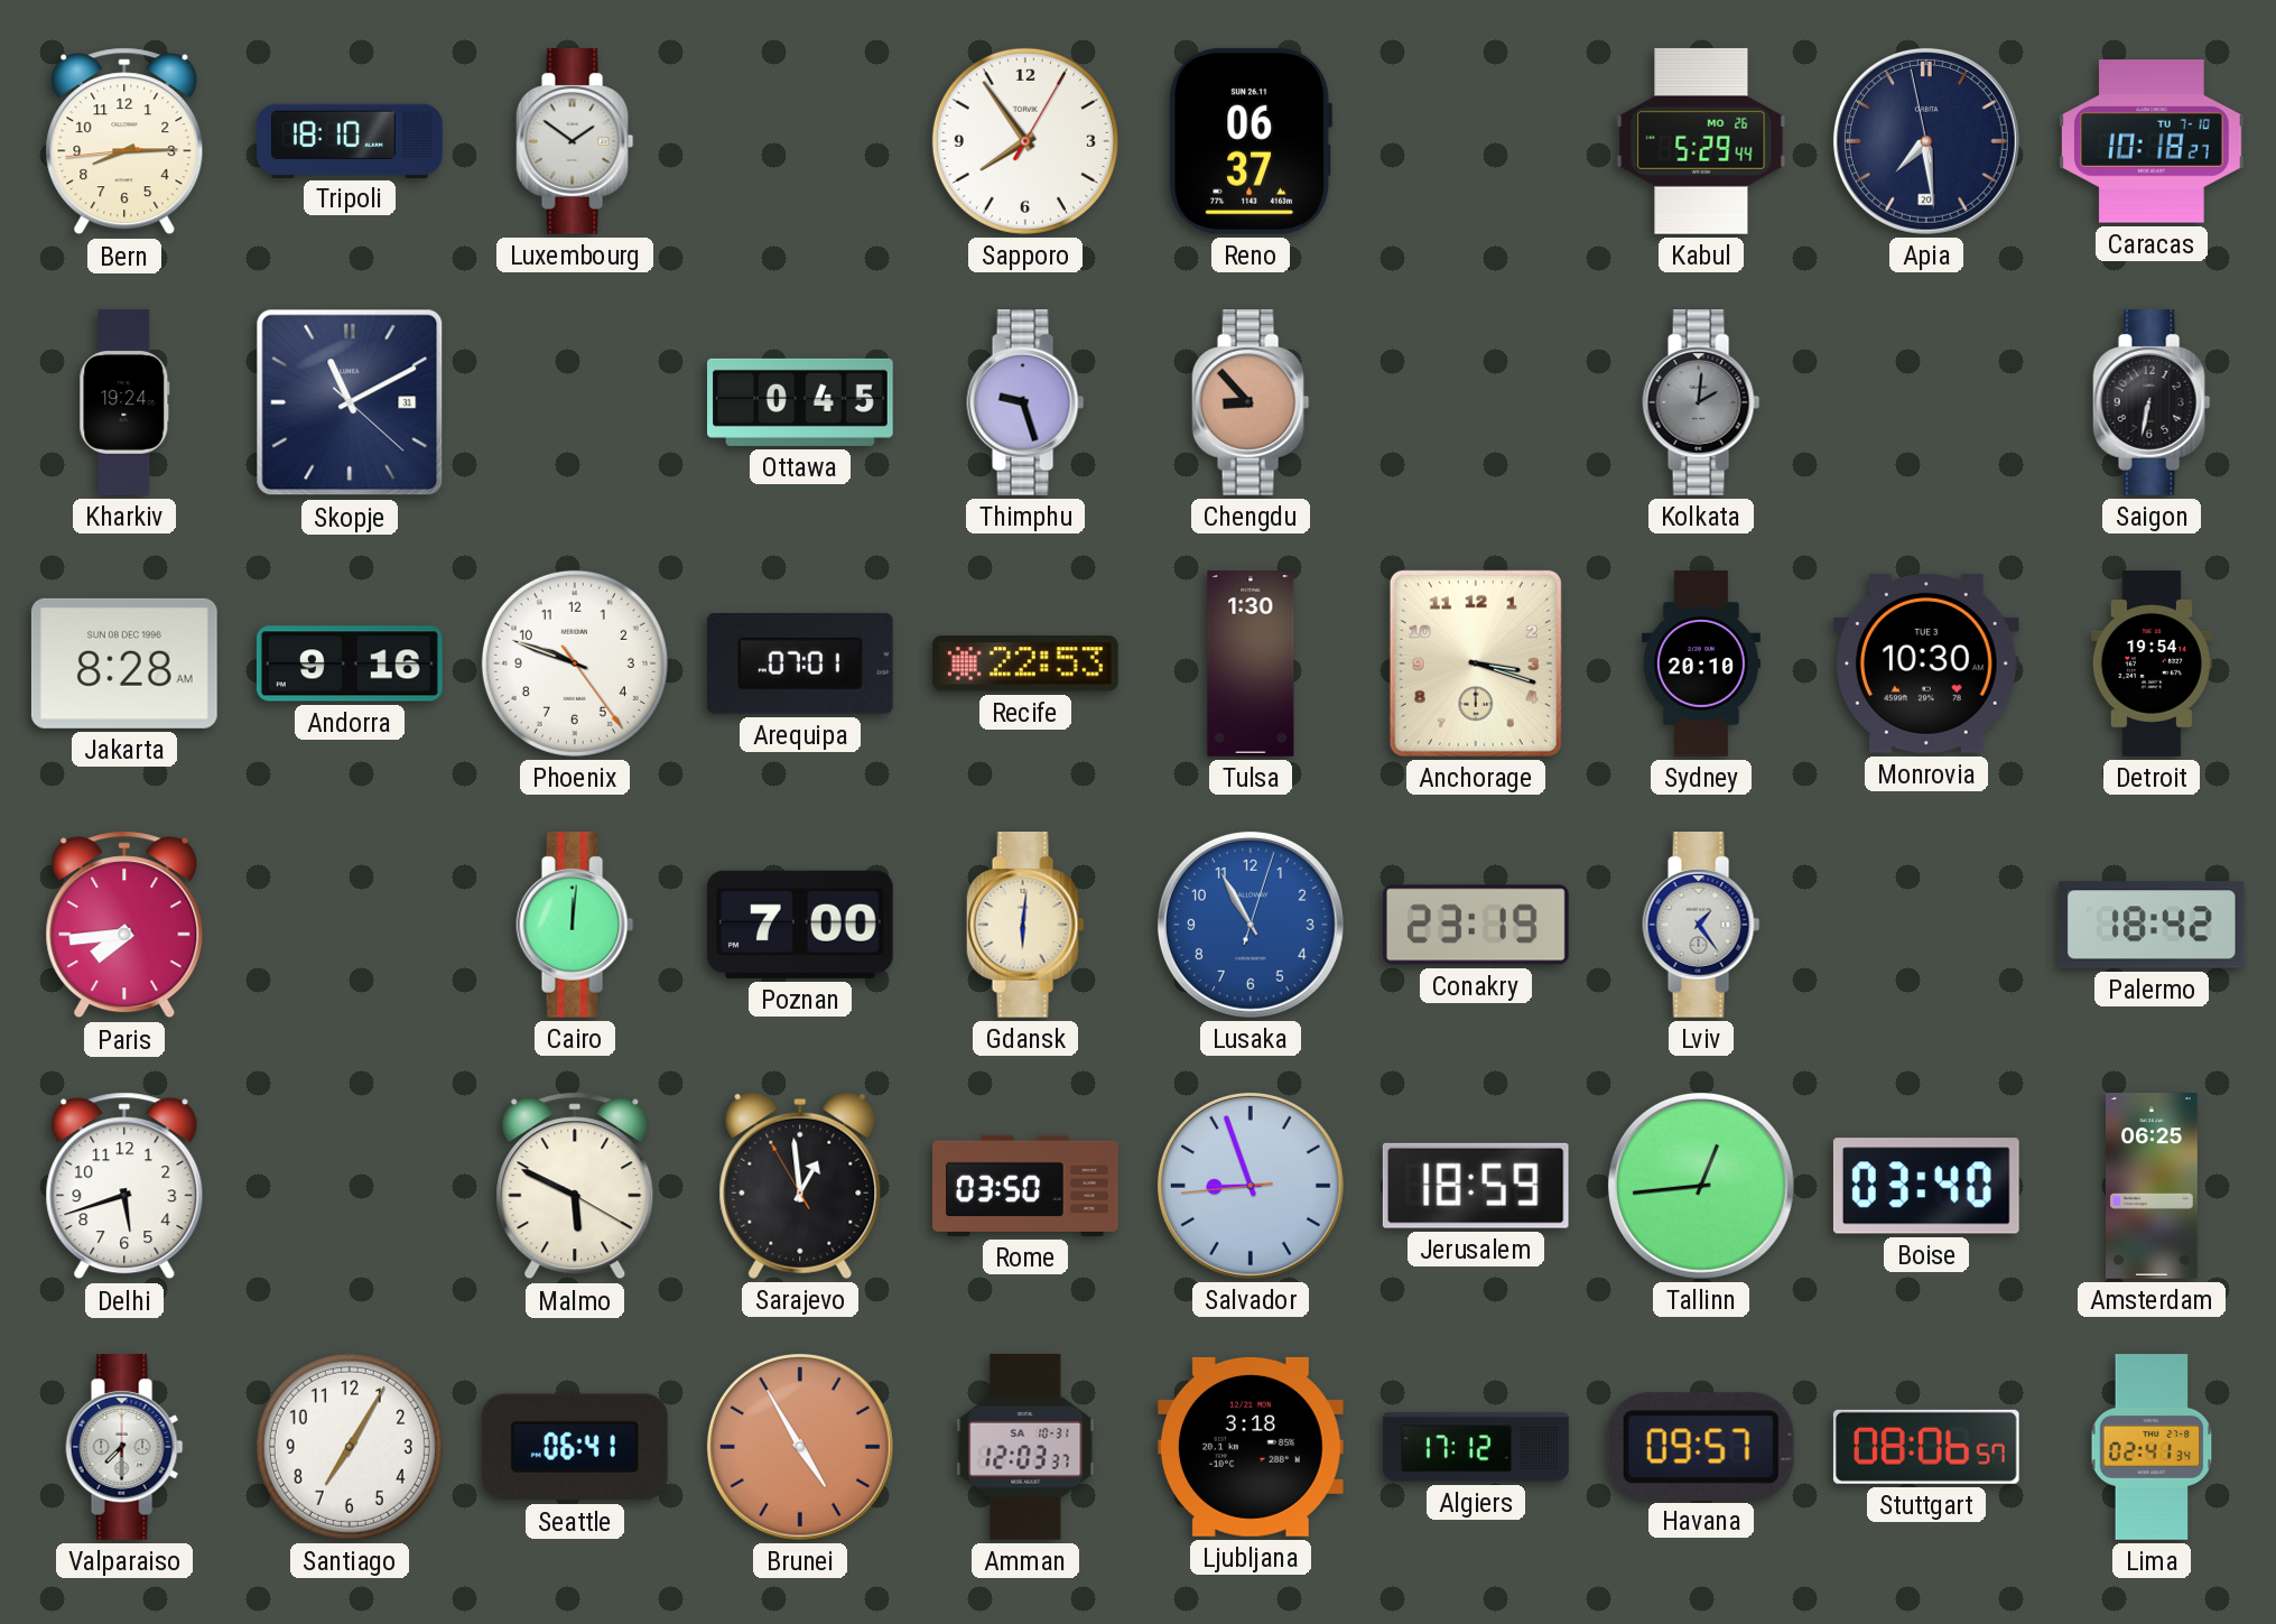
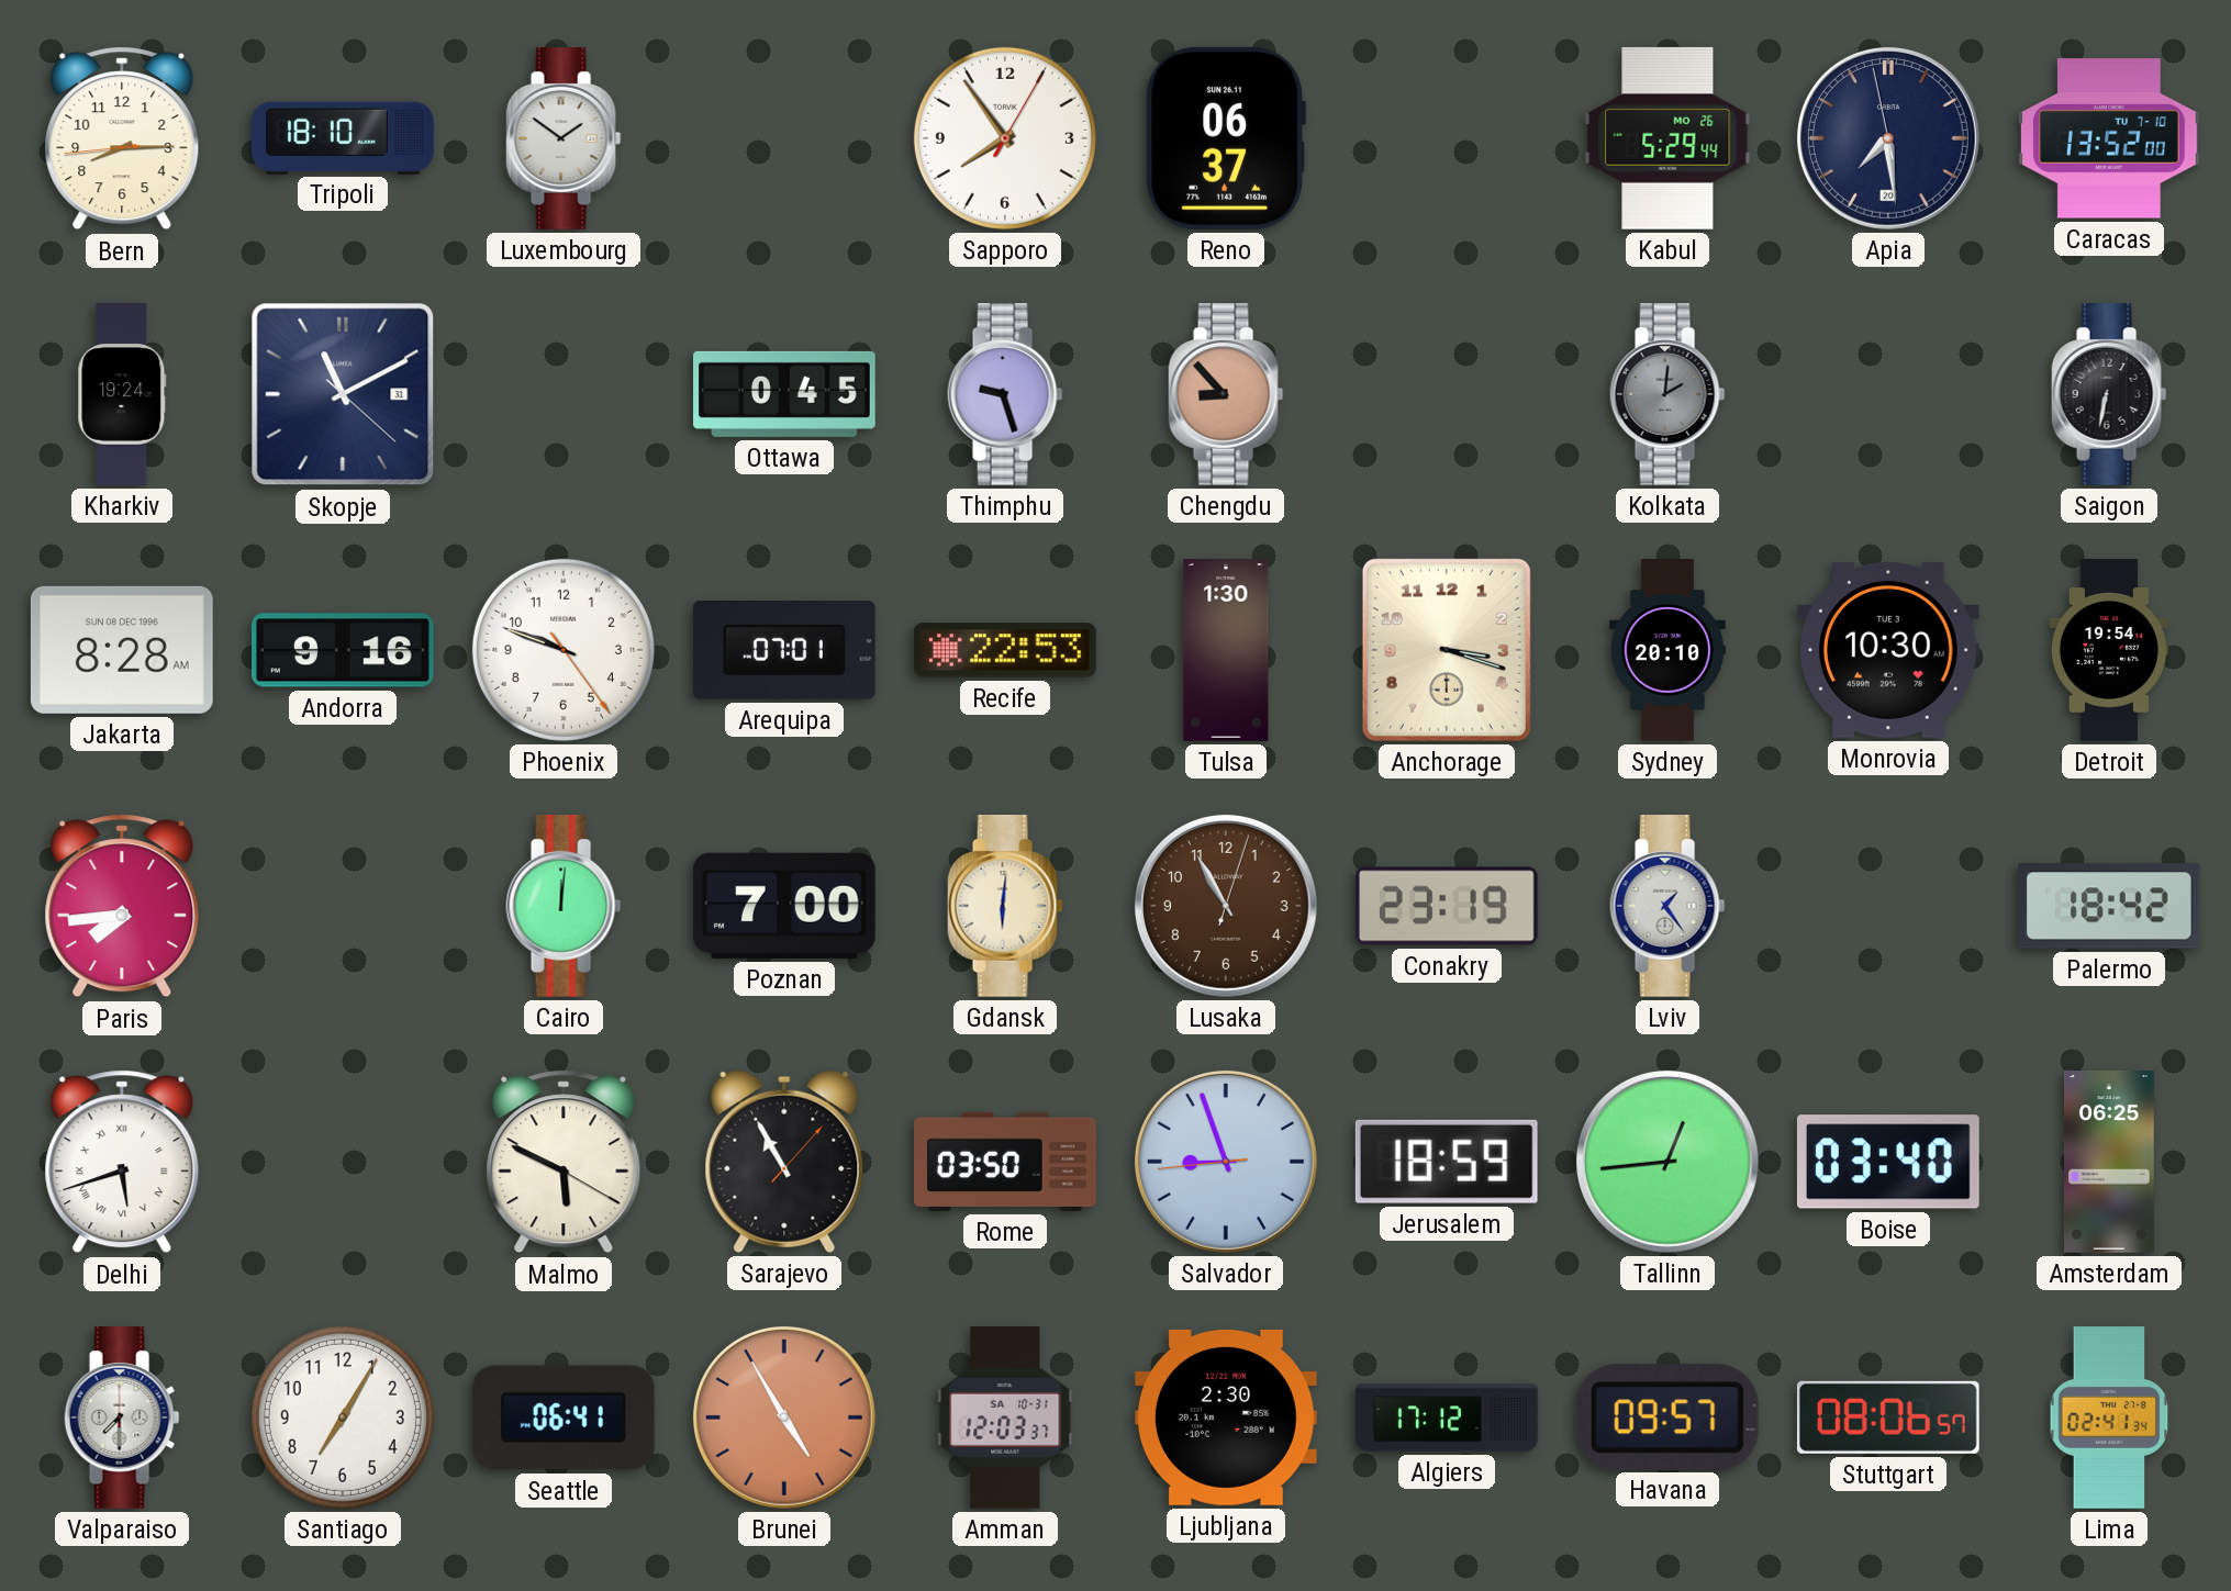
Caracas: 10:18 -> 13:52
Lusaka dial: blue -> brown
Delhi numerals: Arabic -> Roman
Sarajevo: 12:58 -> 10:55
Ljubljana: 3:18 -> 2:30
